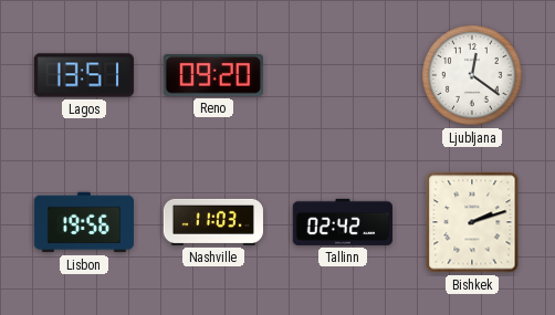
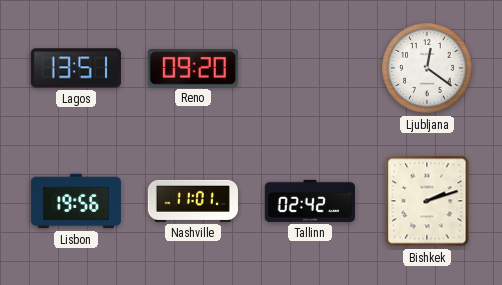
Nashville: 11:03 -> 11:01
